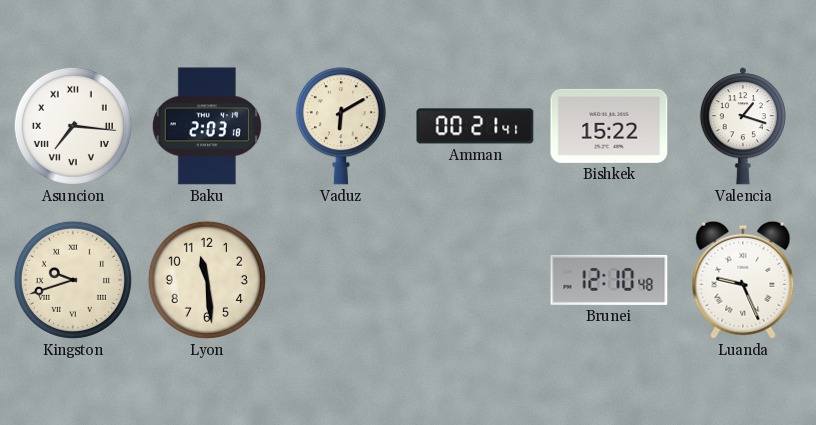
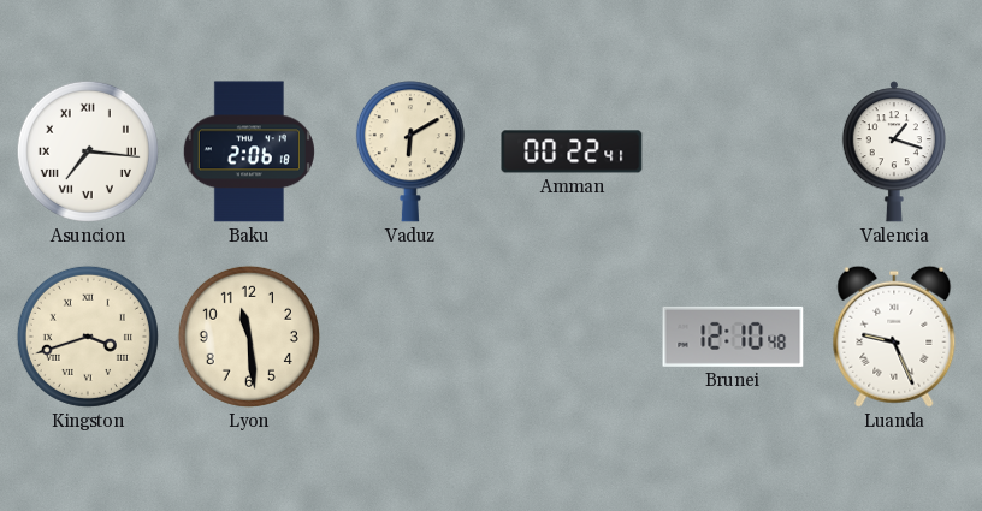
Baku: 2:03 -> 2:06
Amman: 00:21 -> 00:22
Bishkek: 15:22 -> none
Kingston: 9:42 -> 3:42
